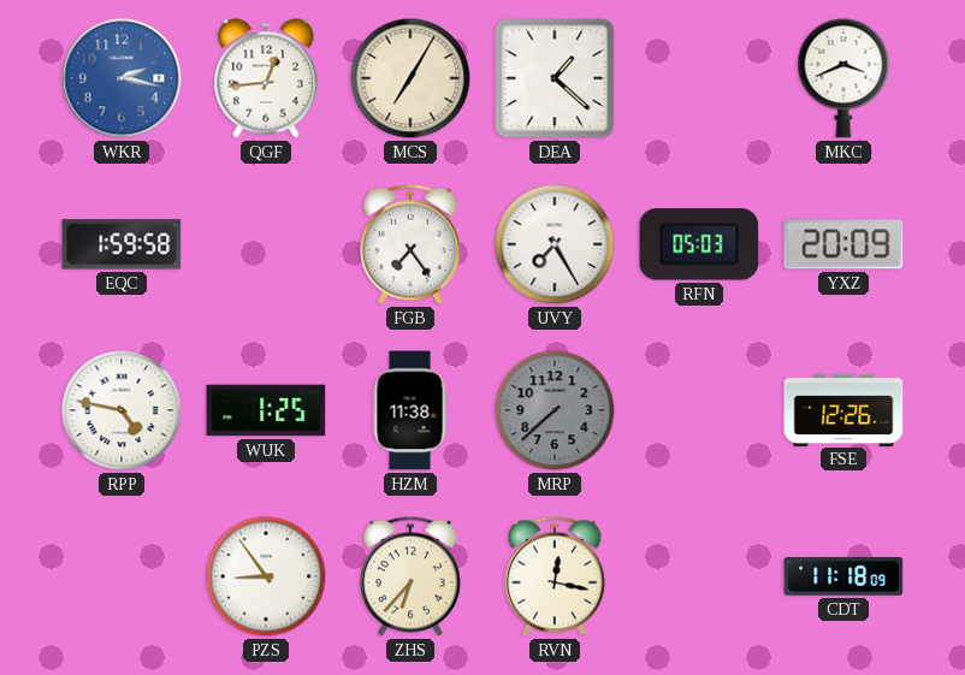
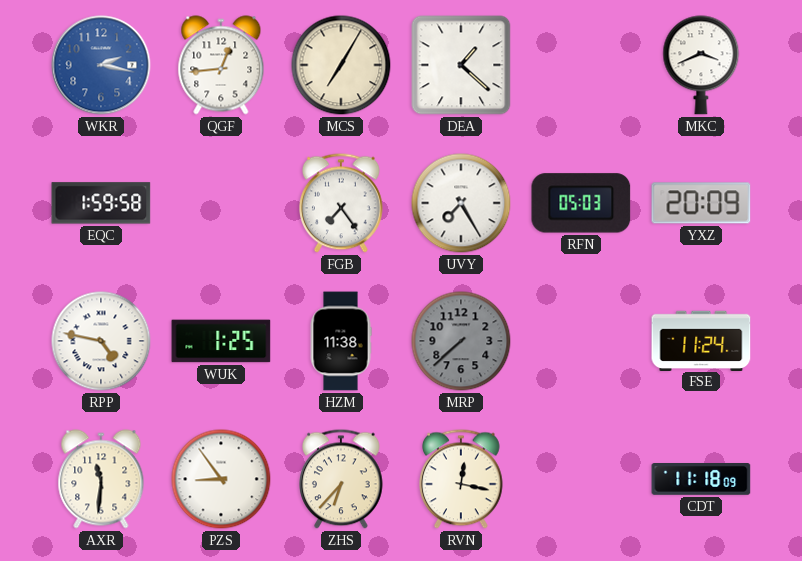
FSE: 12:26 -> 11:24
AXR: none -> 11:31
